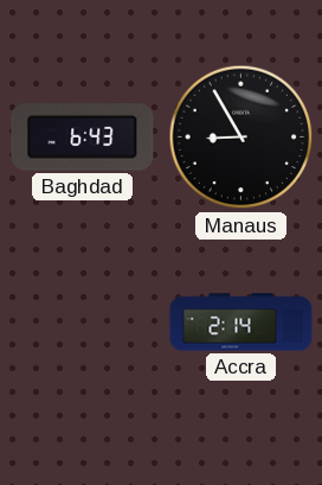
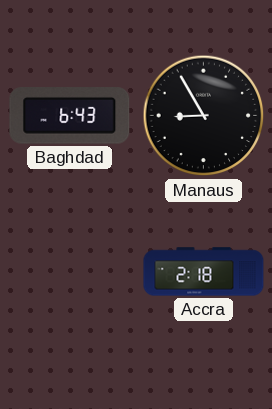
Accra: 2:14 -> 2:18
